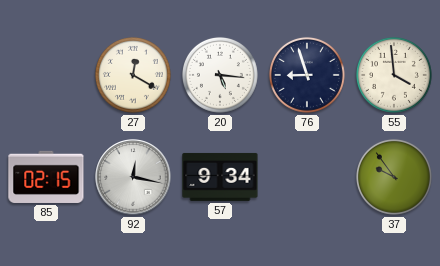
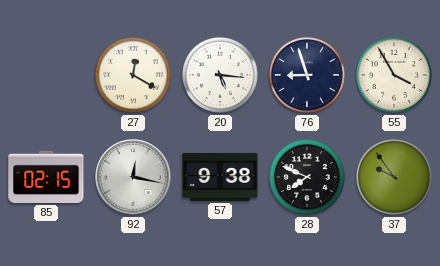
55: 3:59 -> 3:55
57: 9:34 -> 9:38
28: none -> 7:49
